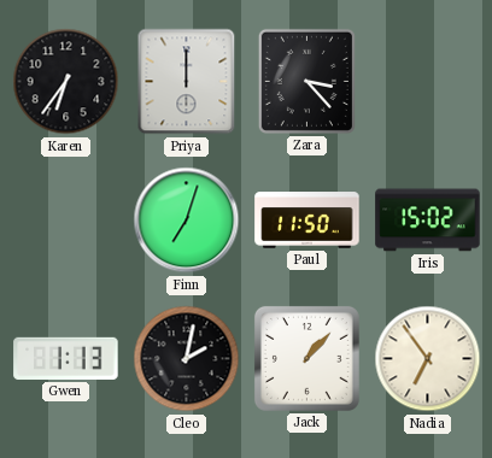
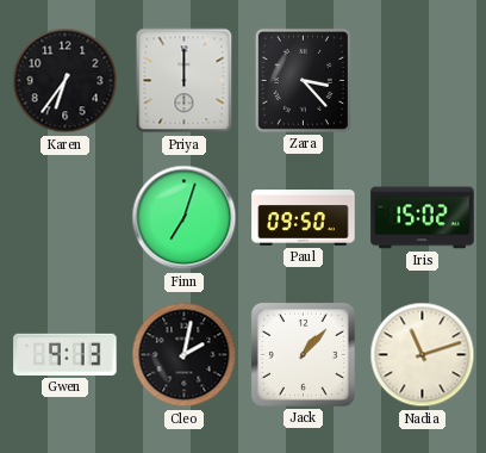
Paul: 11:50 -> 09:50
Gwen: 1:13 -> 9:13
Nadia: 6:54 -> 11:12
